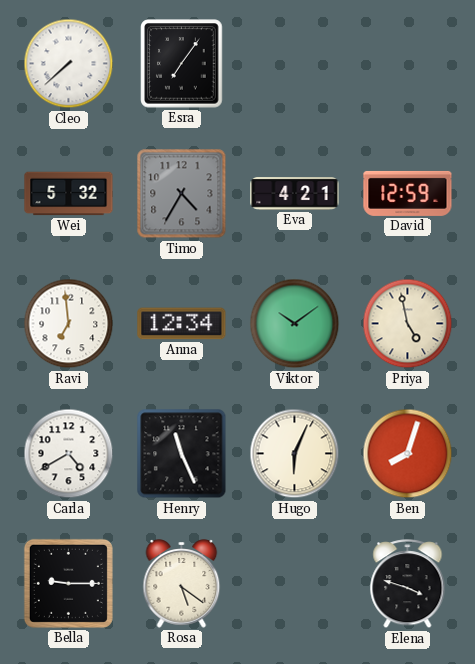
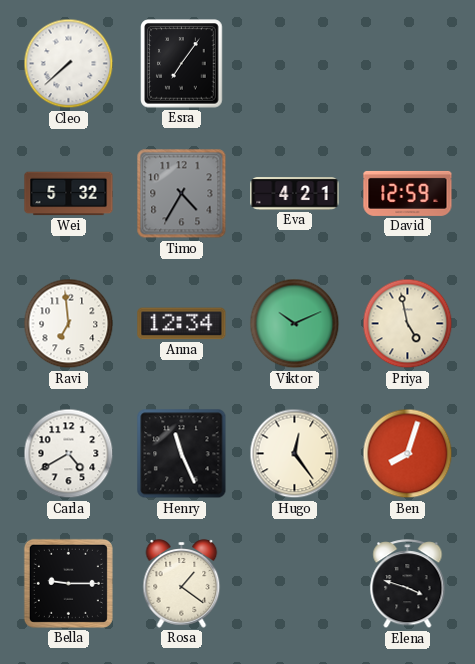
Viktor: 10:09 -> 10:11
Hugo: 6:04 -> 12:24
Rosa: 5:21 -> 1:21
